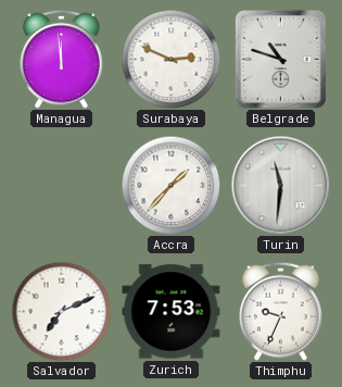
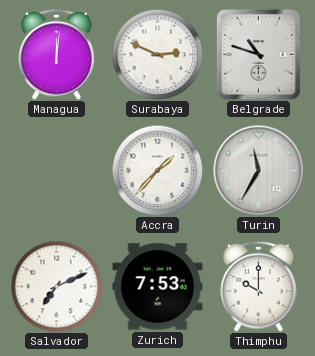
Managua: 11:59 -> 12:01
Turin: 11:31 -> 11:35
Thimphu: 9:34 -> 10:00
